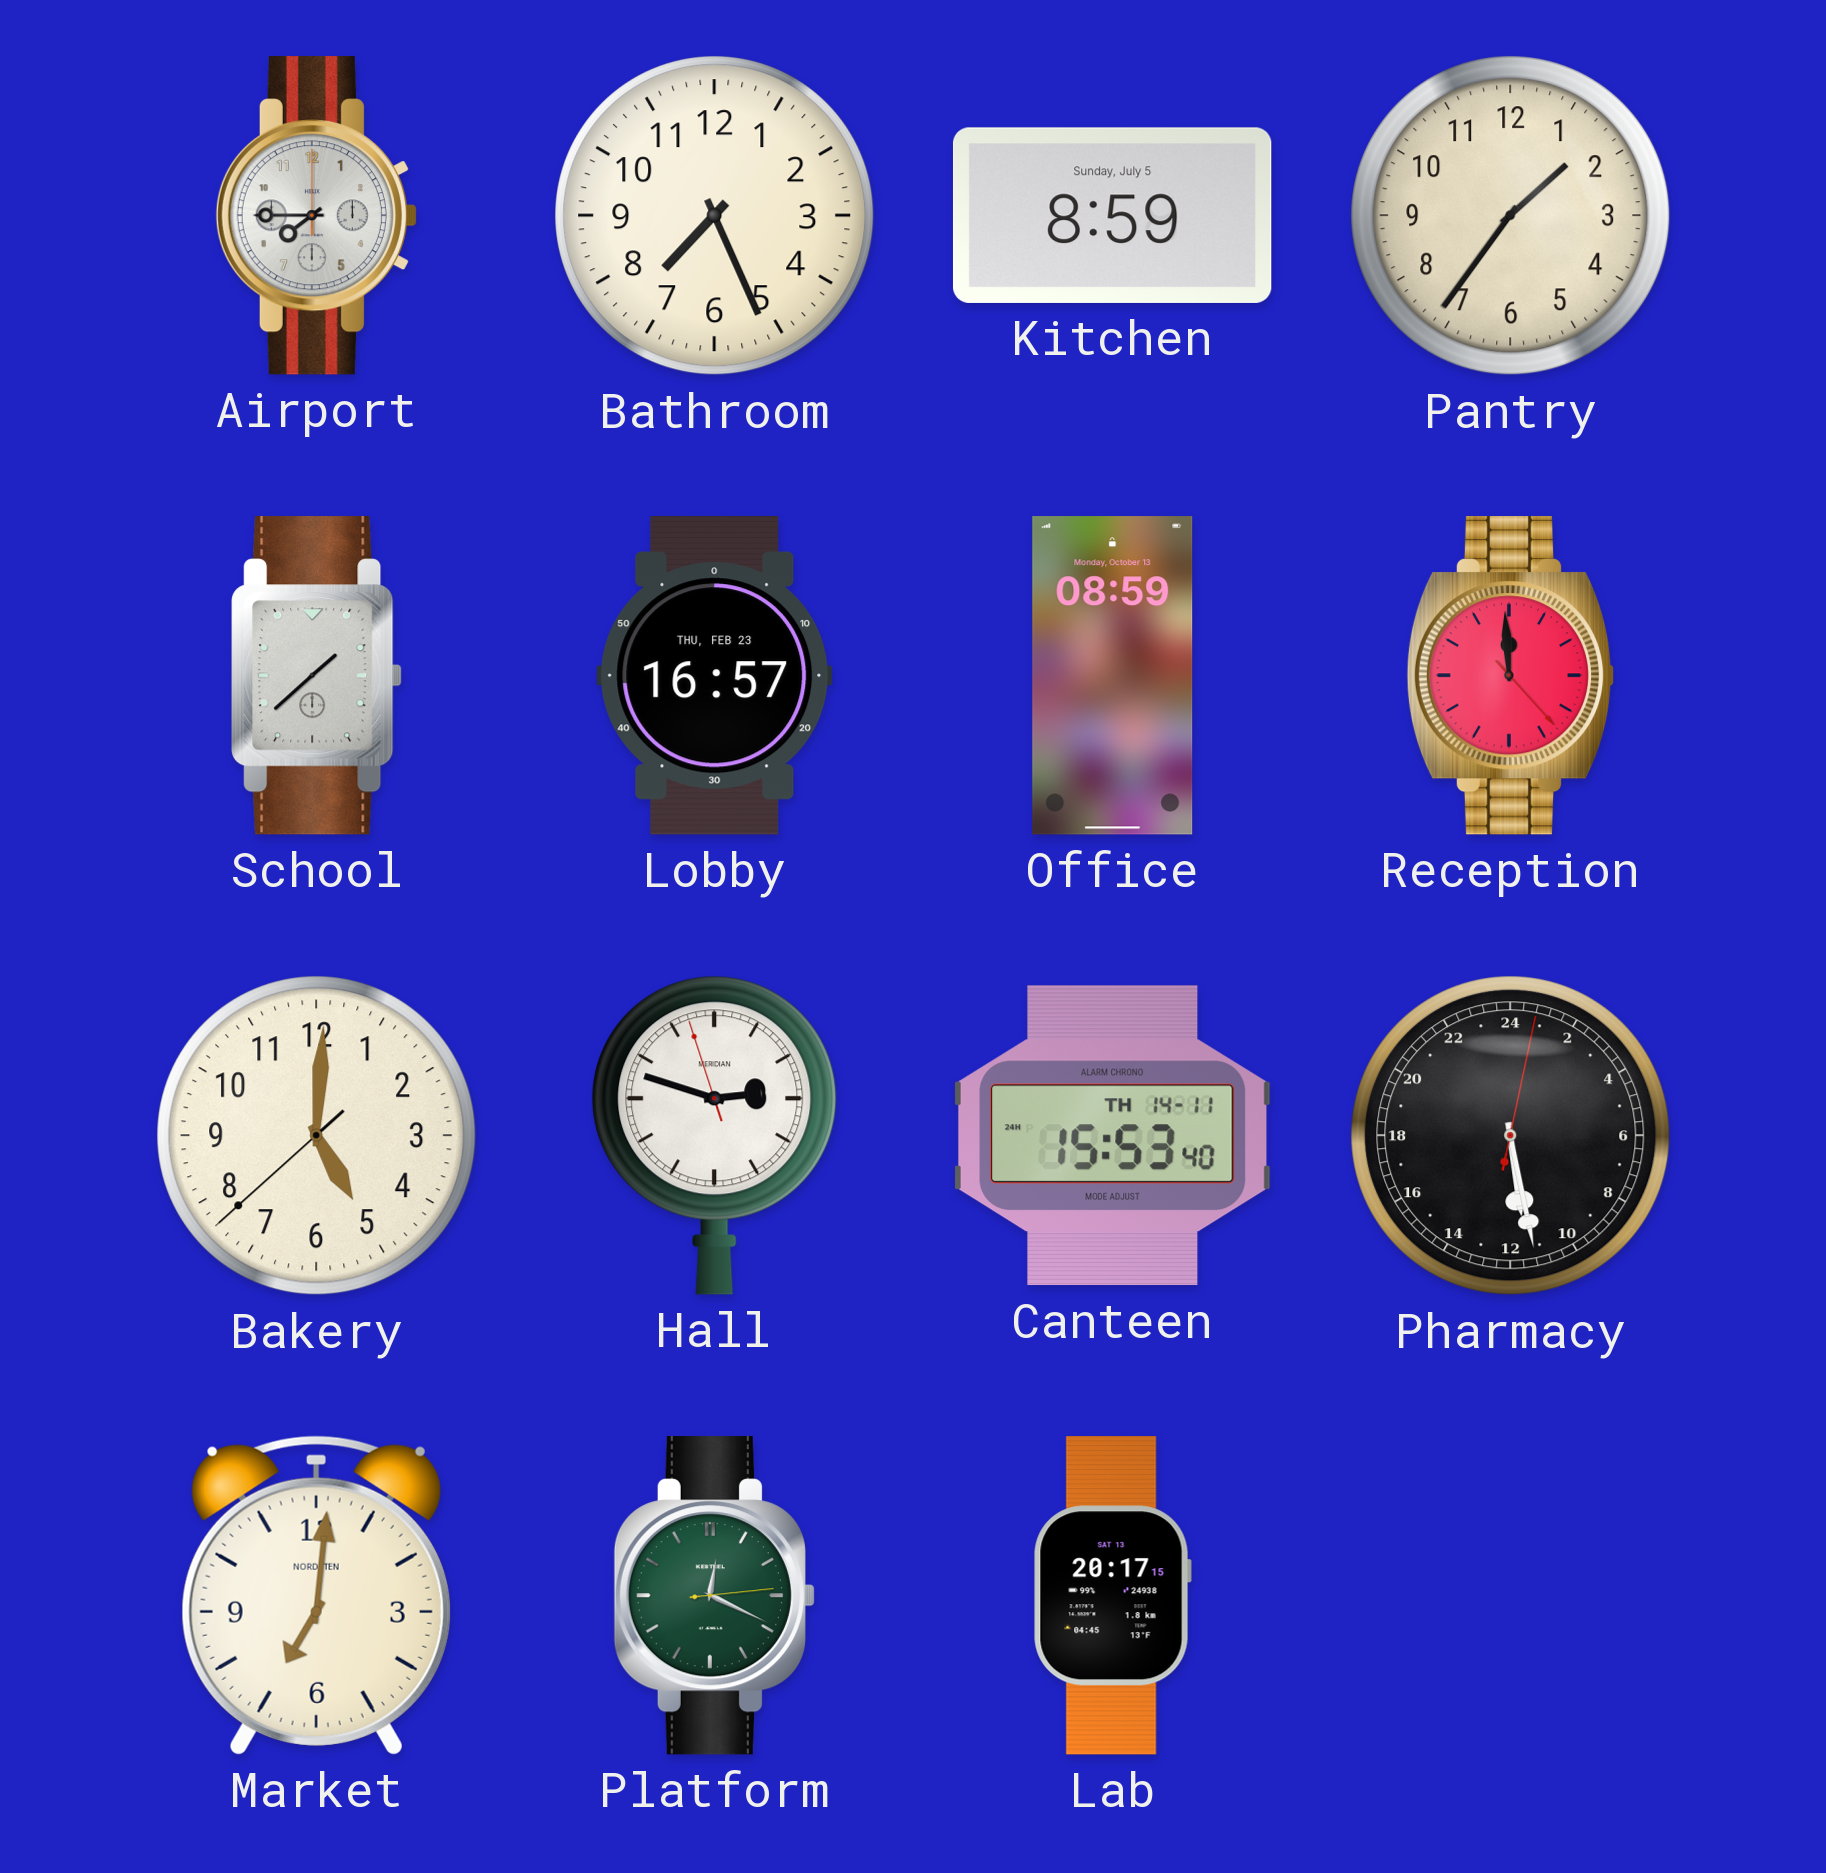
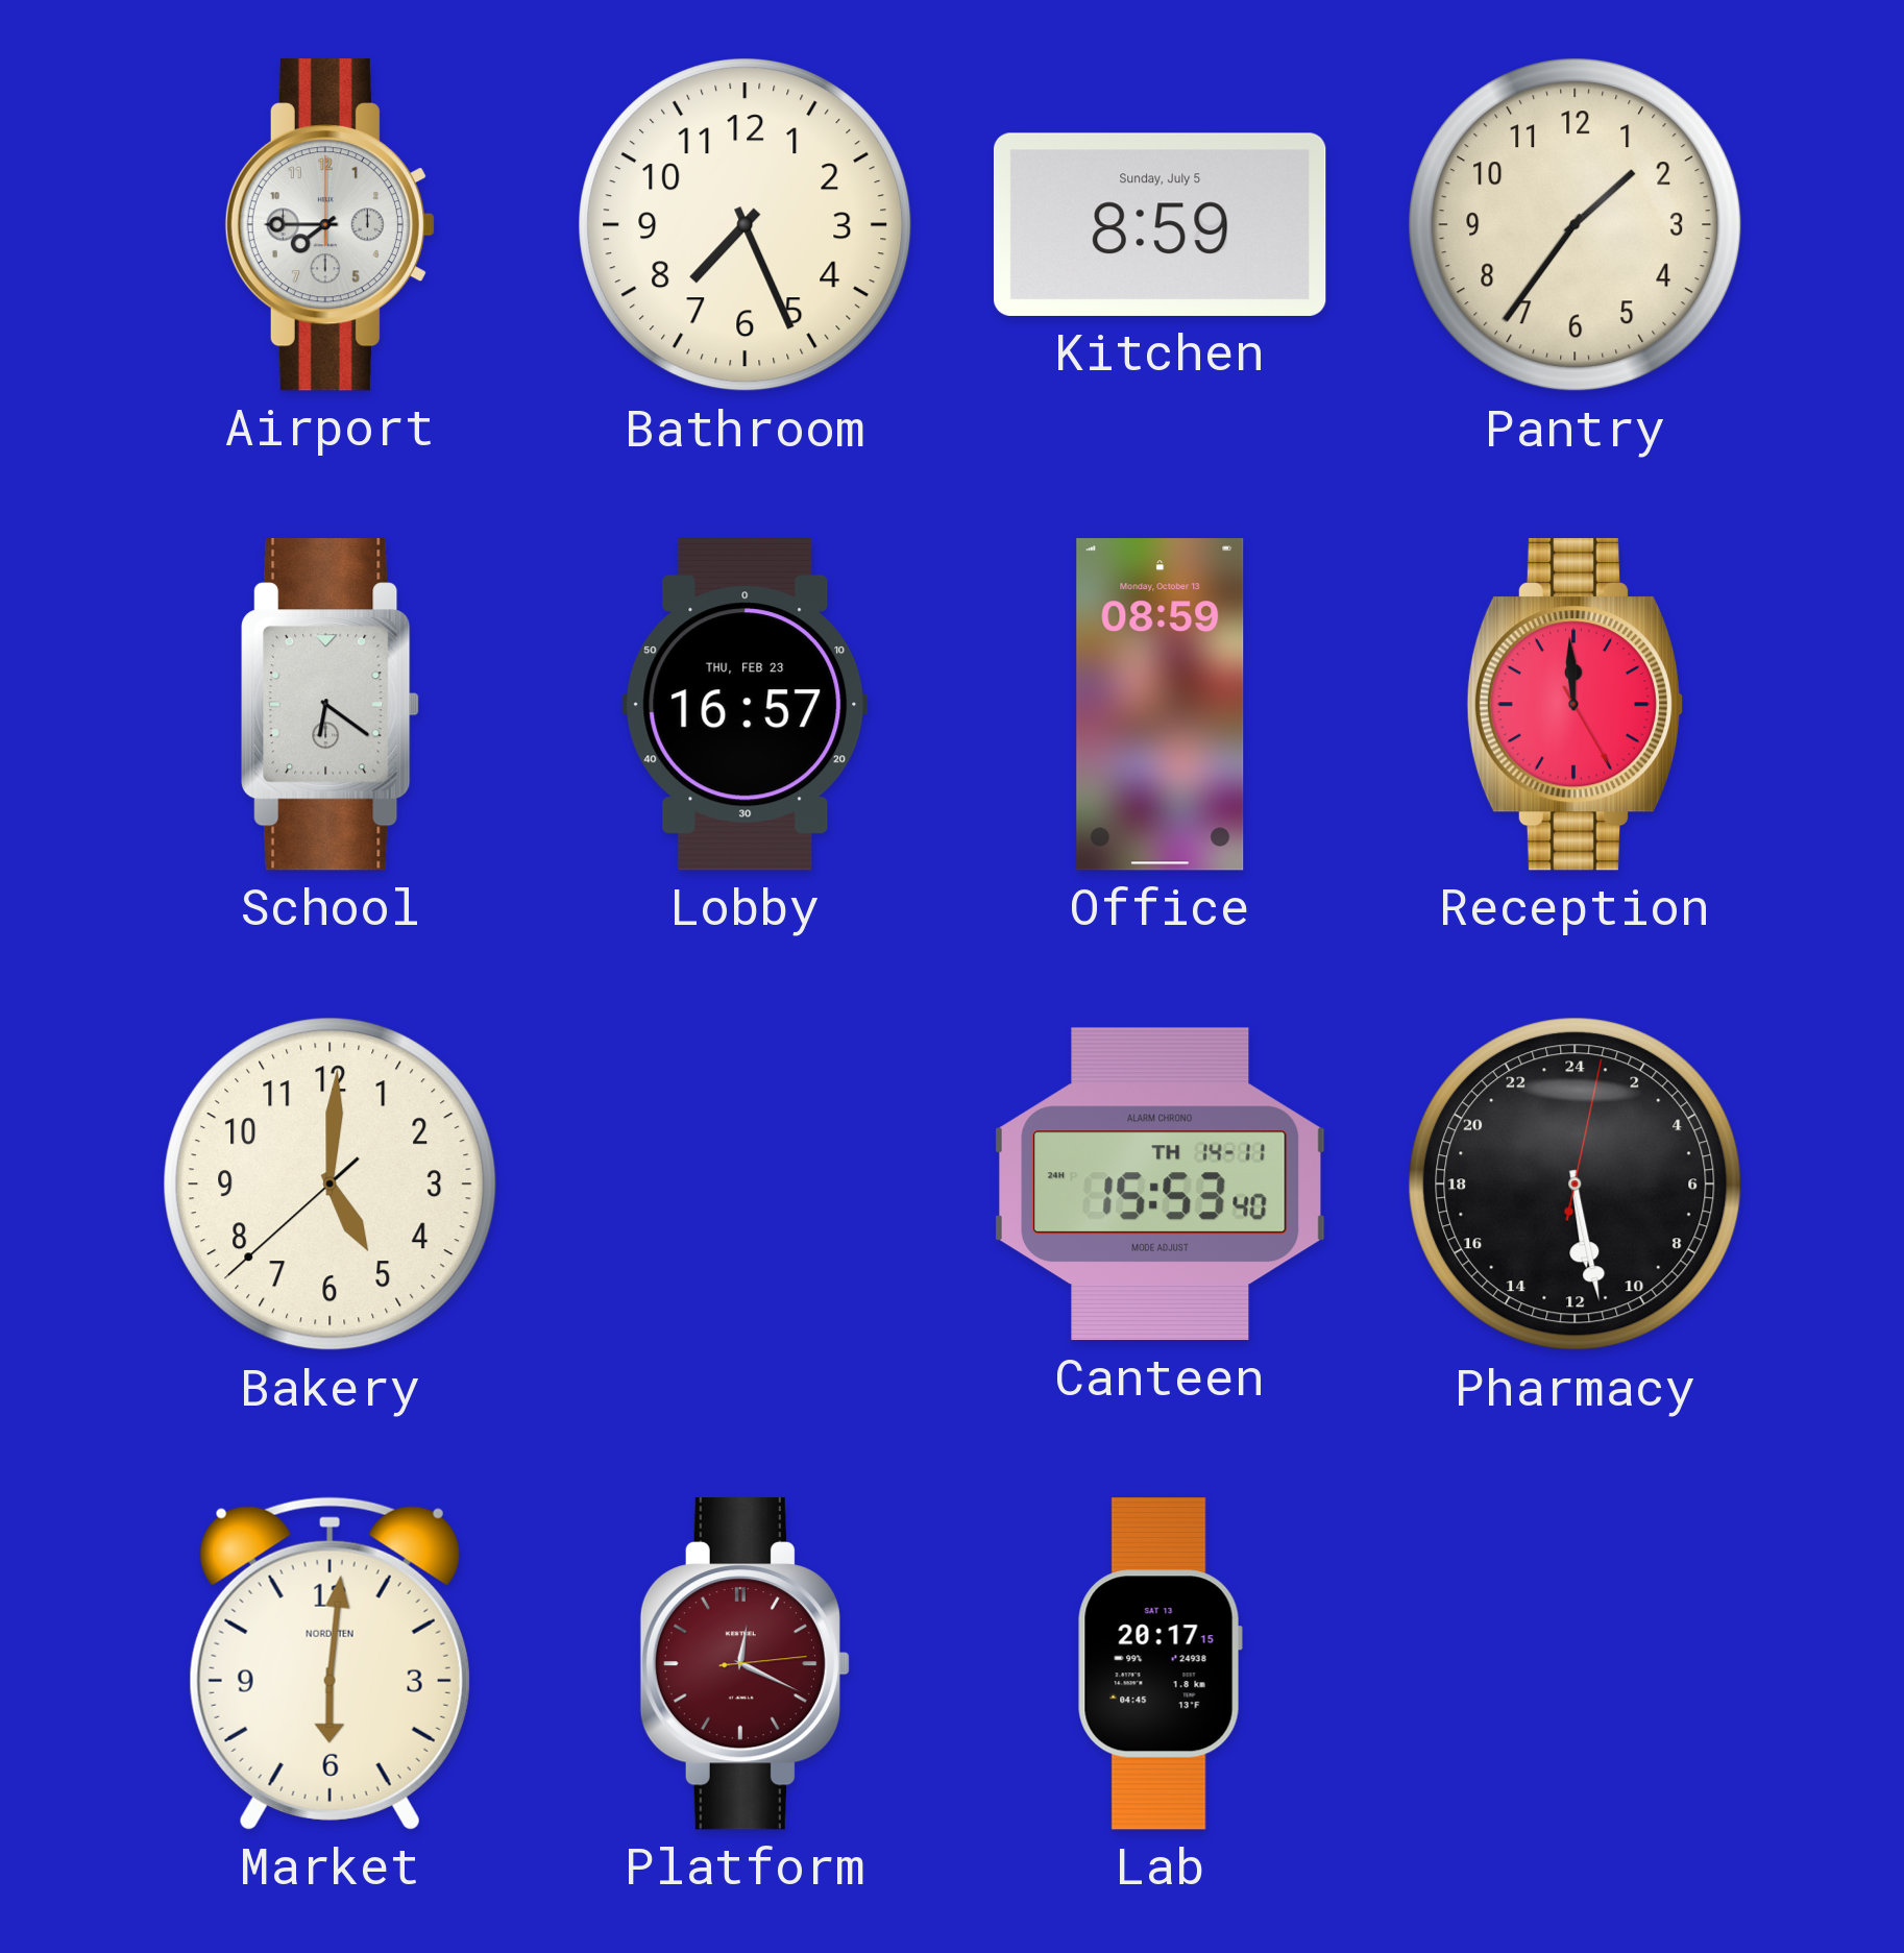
School: 1:38 -> 6:21
Reception: 11:59:23 -> 11:59:25
Hall: 2:47 -> none
Market: 7:01 -> 6:01
Platform dial: green -> burgundy
